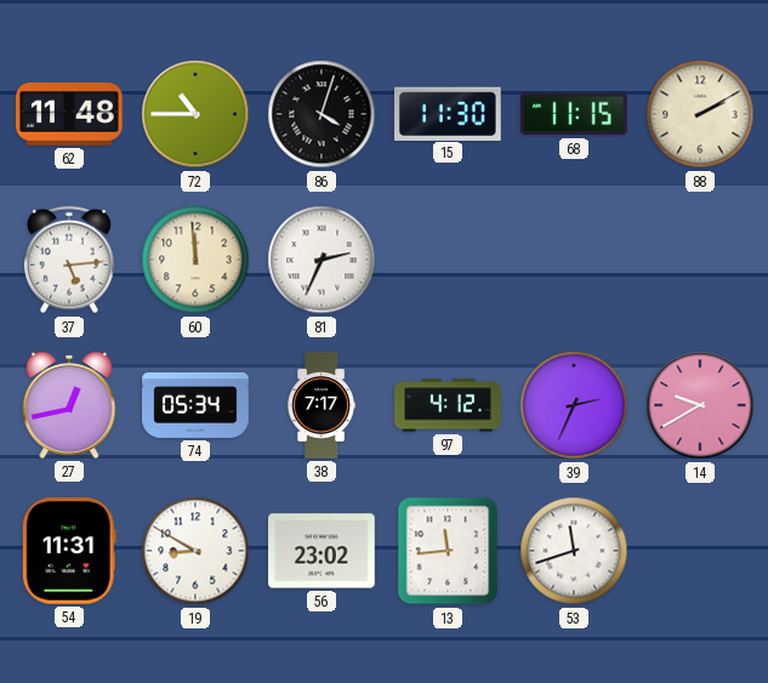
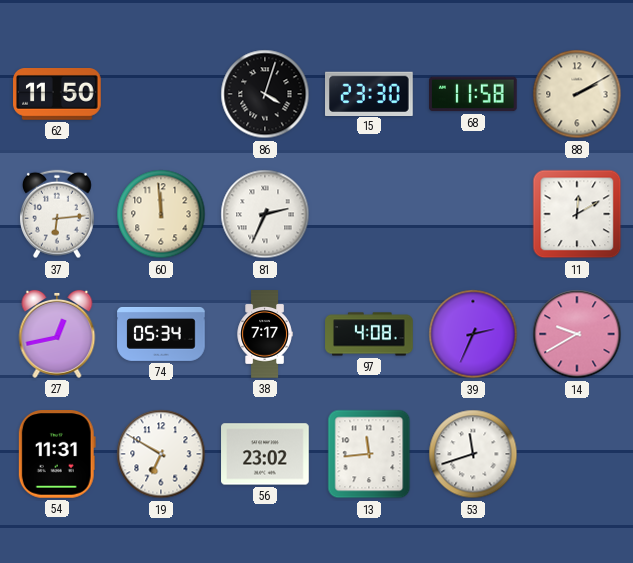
62: 11:48 -> 11:50
72: 10:45 -> none
15: 11:30 -> 23:30
68: 11:15 -> 11:58
37: 5:14 -> 6:14
11: none -> 12:10
97: 4:12 -> 4:08
19: 8:50 -> 6:50
